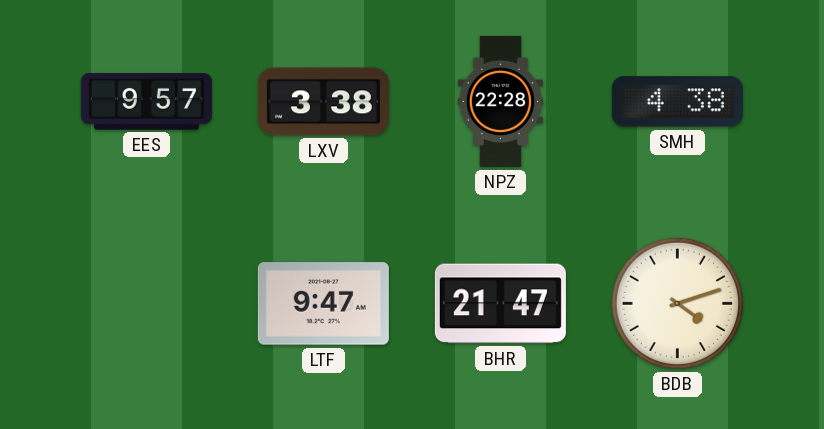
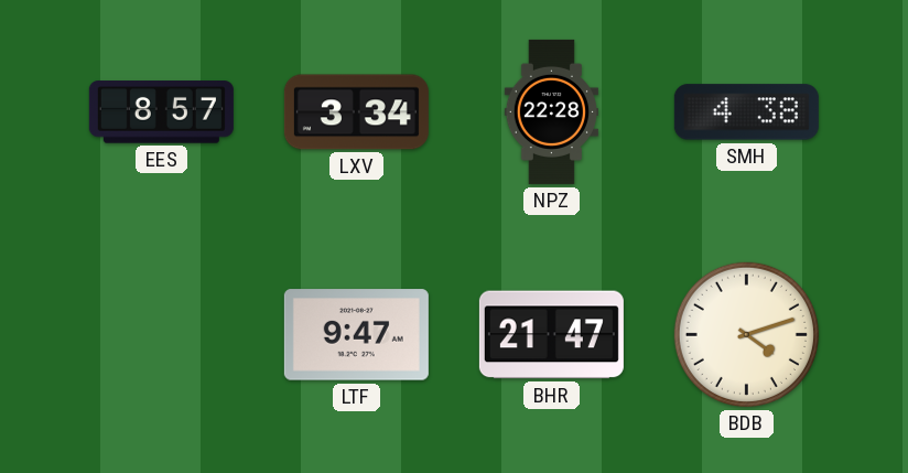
EES: 9:57 -> 8:57
LXV: 3:38 -> 3:34
